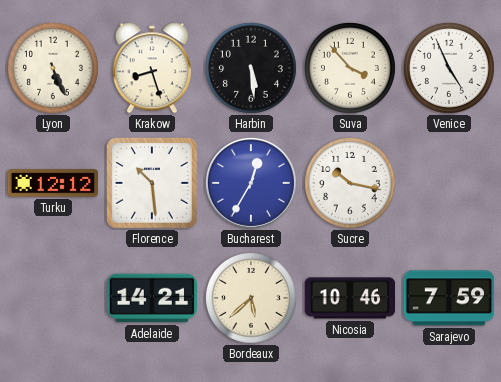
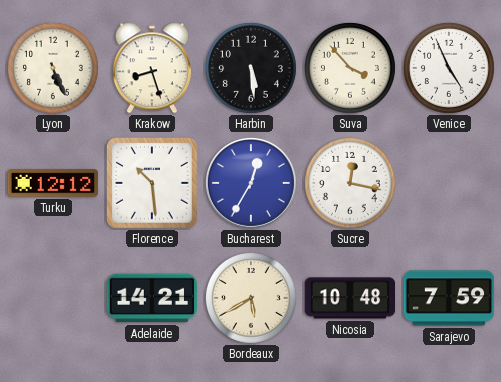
Sucre: 10:17 -> 12:17
Bordeaux: 5:38 -> 5:40
Nicosia: 10:46 -> 10:48
